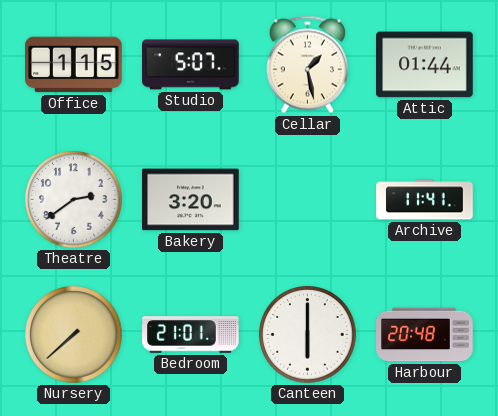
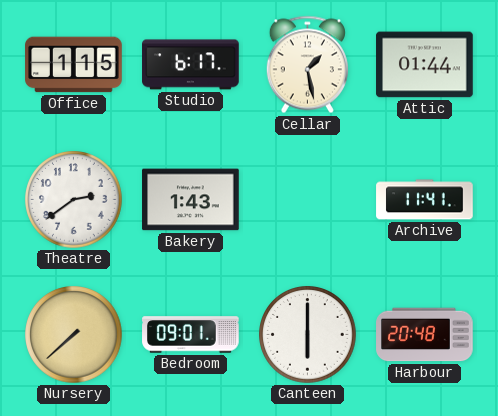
Studio: 5:07 -> 6:17
Bakery: 3:20 -> 1:43
Bedroom: 21:01 -> 09:01
